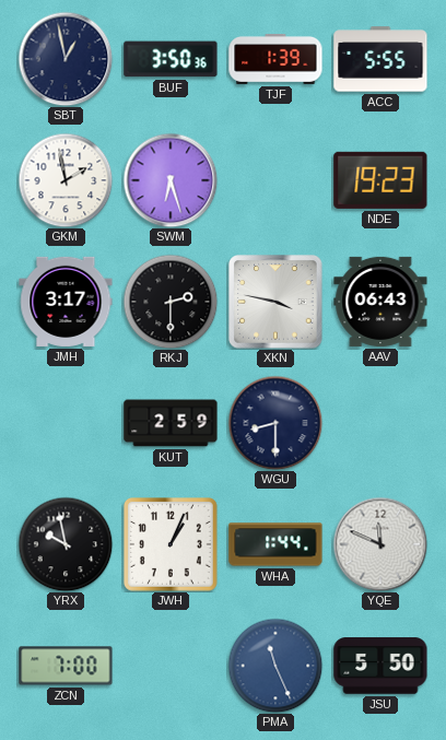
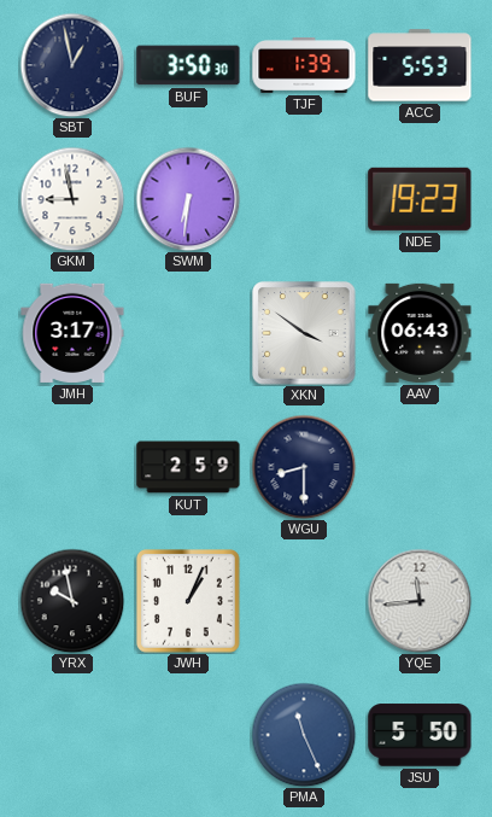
BUF: 3:50:36 -> 3:50:30
ACC: 5:55 -> 5:53
GKM: 1:58 -> 8:58
SWM: 6:27 -> 6:31
RKJ: 2:30 -> none
XKN: 3:47 -> 3:51
WHA: 1:44 -> none
YQE: 11:49 -> 11:44
ZCN: 7:00 -> none
